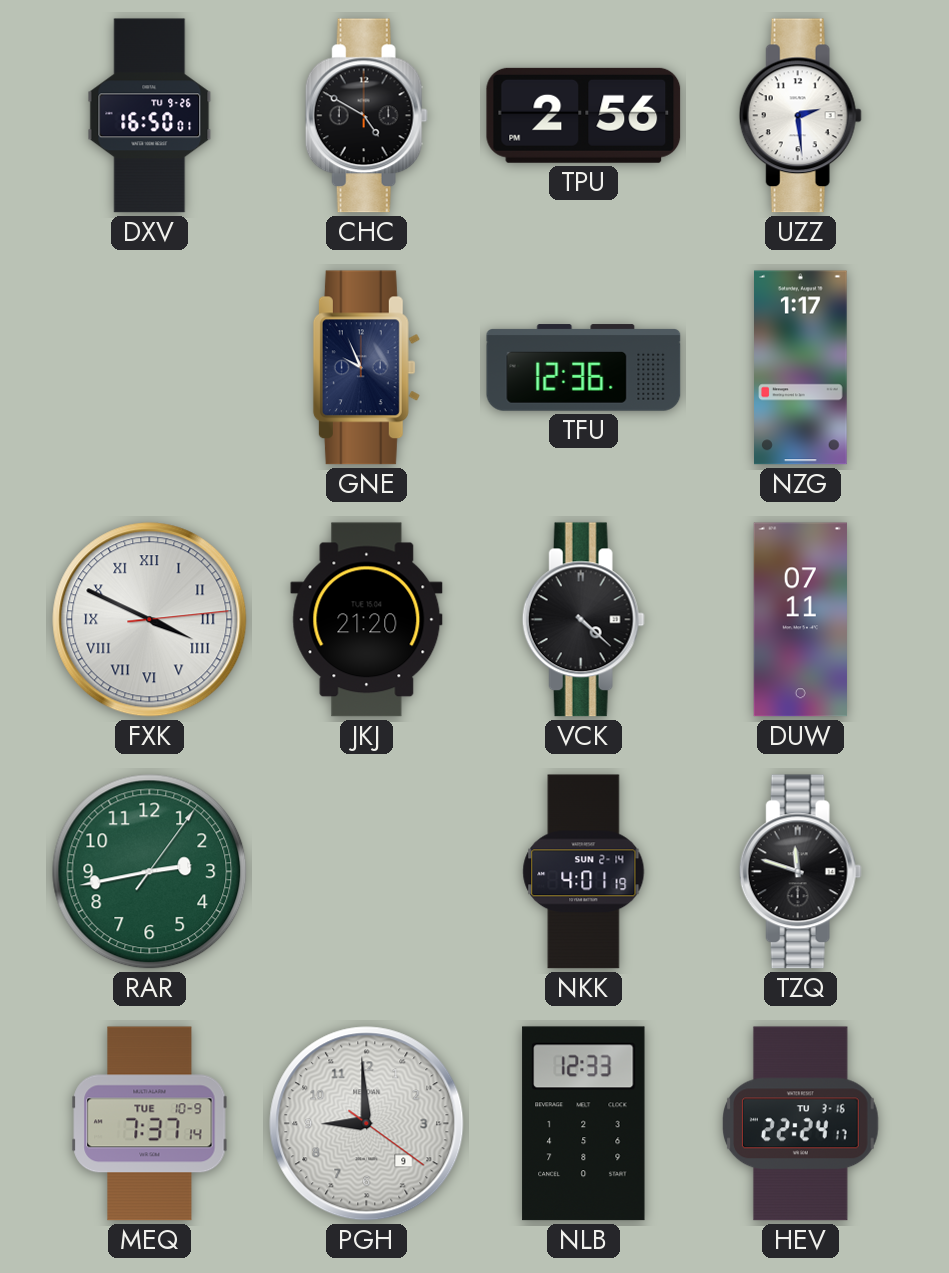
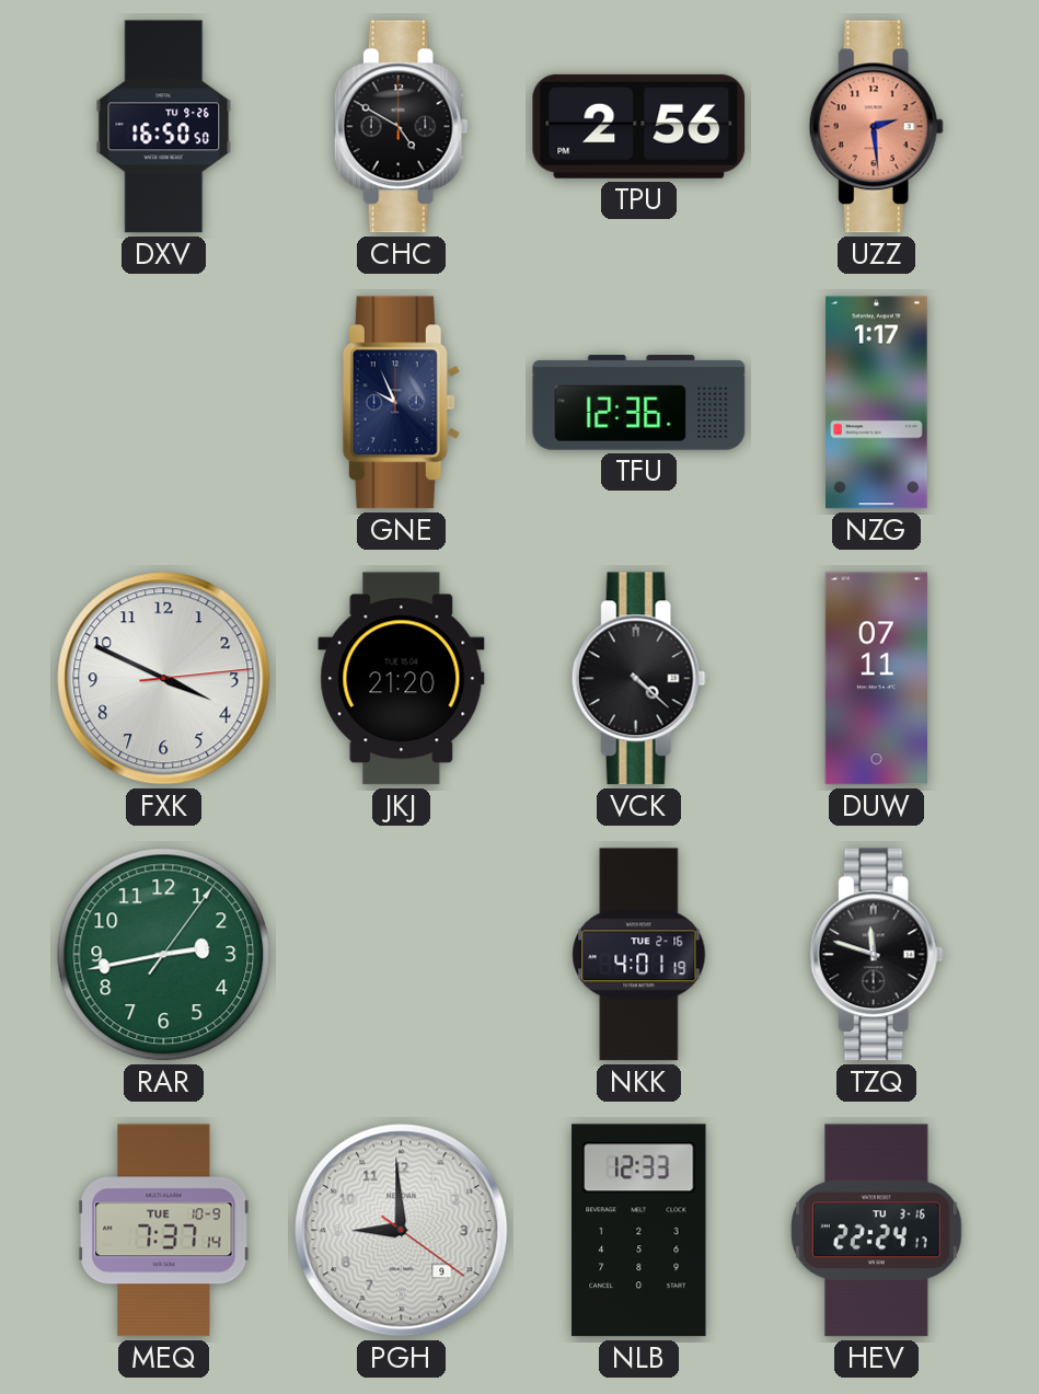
DXV: 16:50:01 -> 16:50:50
UZZ dial: white -> salmon
FXK numerals: Roman -> Arabic
NKK date: SUN 2-14 -> TUE 2-16
